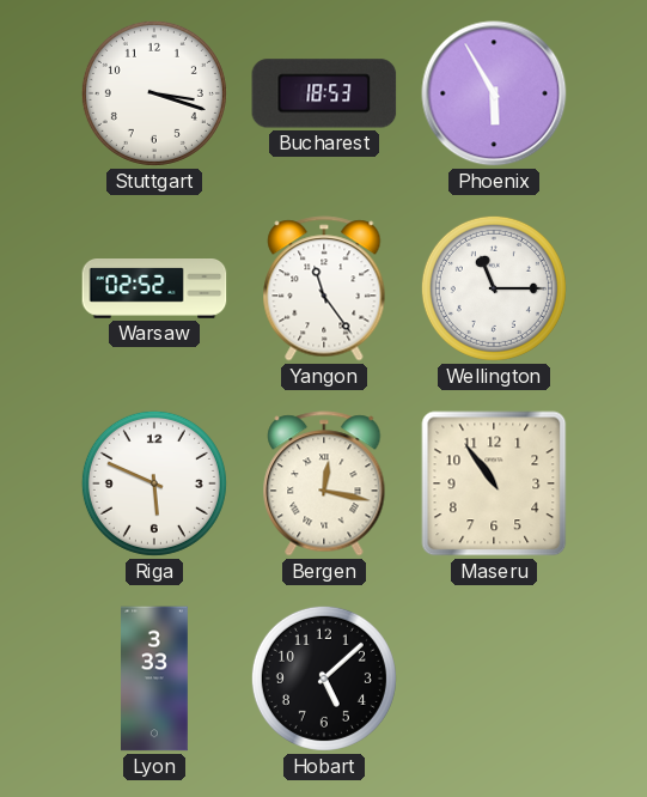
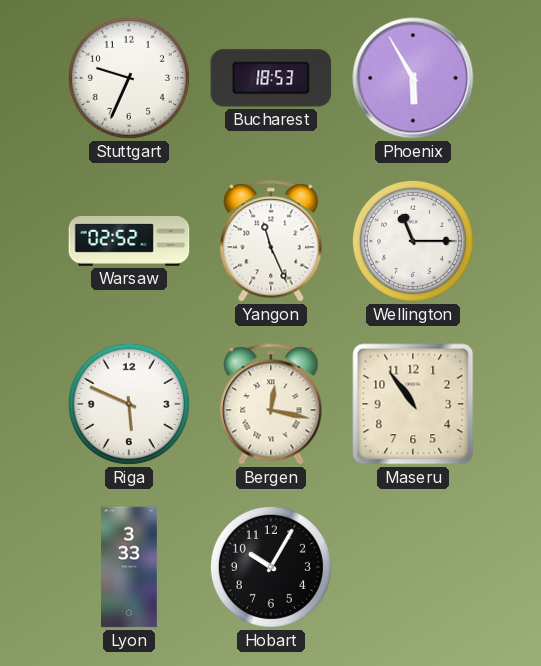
Stuttgart: 3:18 -> 9:34
Yangon: 11:24 -> 11:26
Hobart: 5:08 -> 10:05
